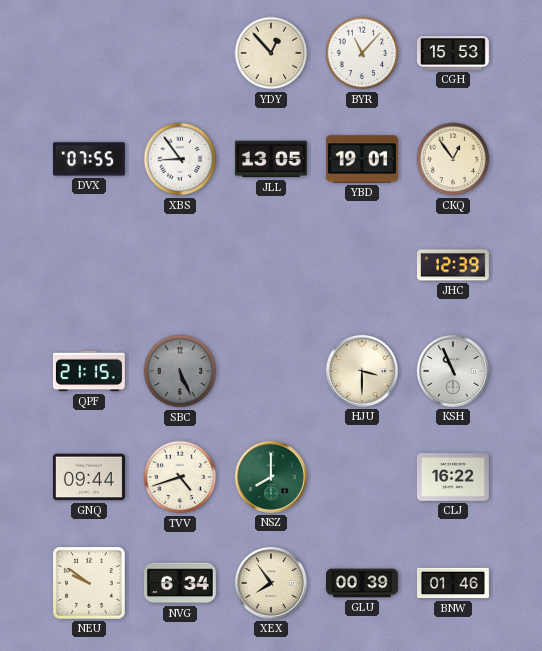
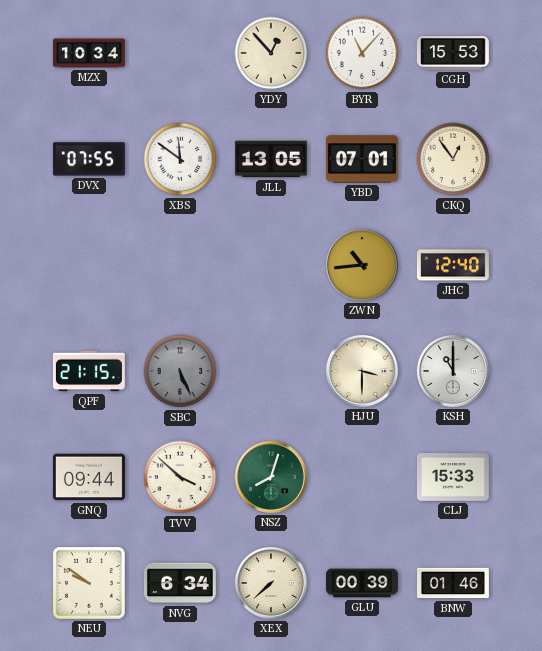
MZX: none -> 10:34
XBS: 8:54 -> 11:51
YBD: 19:01 -> 07:01
ZWN: none -> 10:44
JHC: 12:39 -> 12:40
KSH: 10:56 -> 11:00
TVV: 4:42 -> 3:52
NSZ: 8:00 -> 8:03
CLJ: 16:22 -> 15:33
XEX: 7:54 -> 7:38
